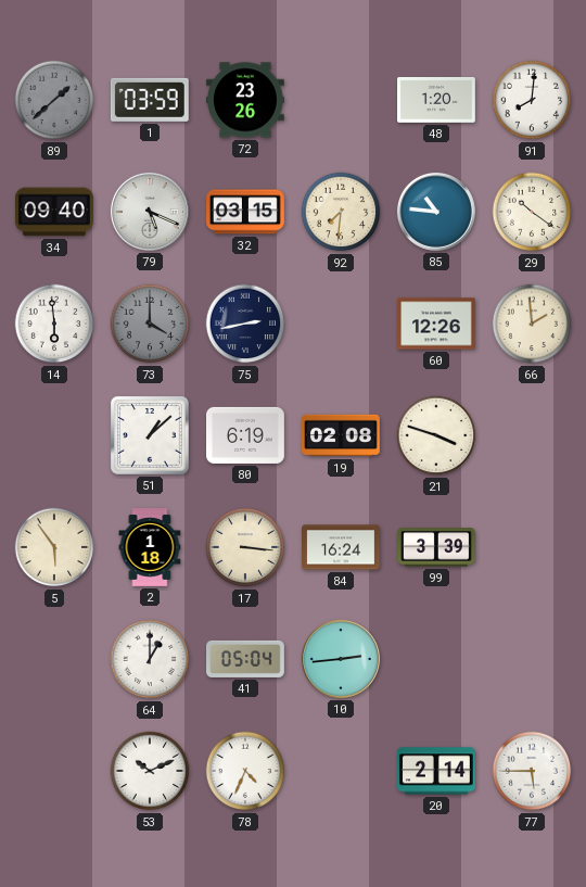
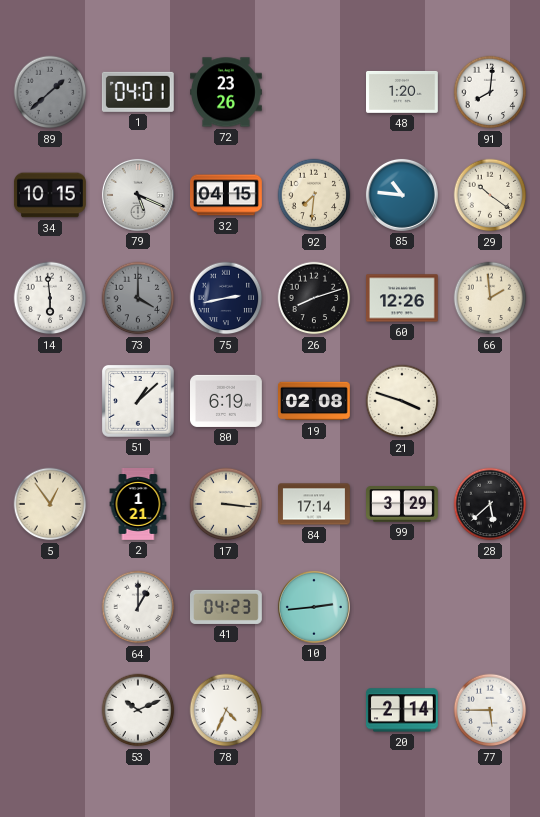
1: 03:59 -> 04:01
34: 09:40 -> 10:15
32: 03:15 -> 04:15
26: none -> 8:12
5: 5:54 -> 12:54
2: 1:18 -> 1:21
84: 16:24 -> 17:14
99: 3:39 -> 3:29
28: none -> 5:38
41: 05:04 -> 04:23
